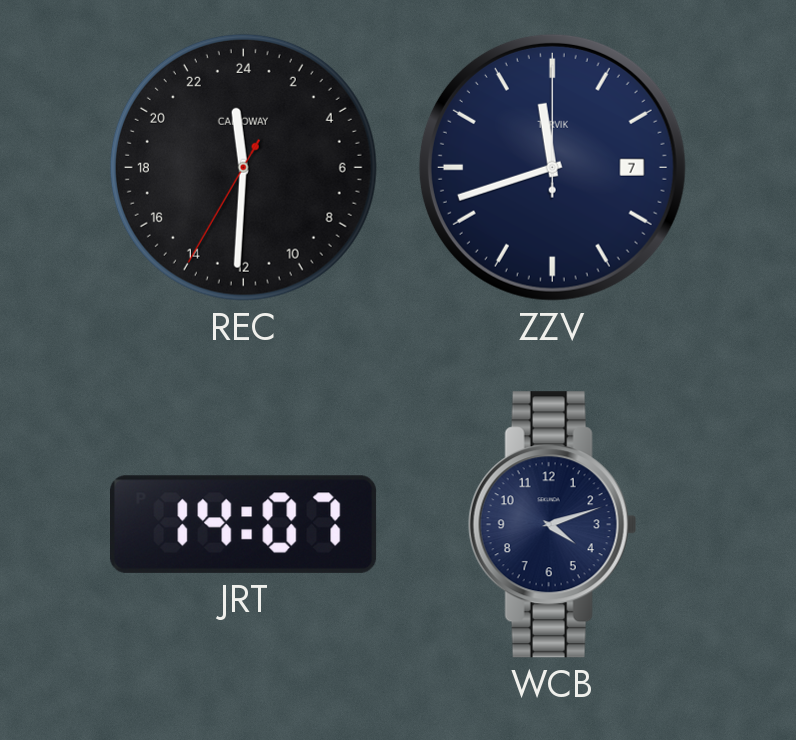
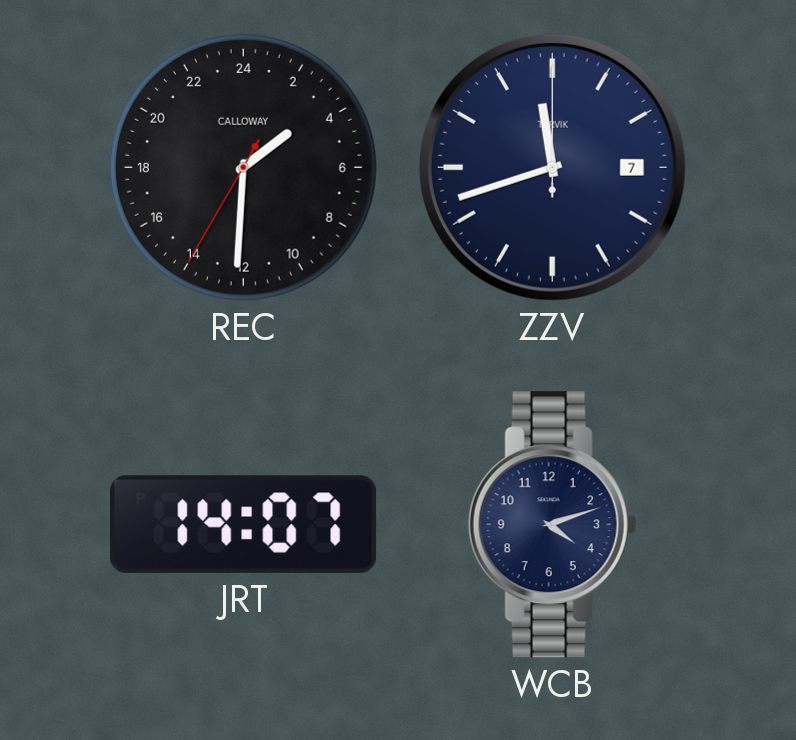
REC: 23:30 -> 3:30
